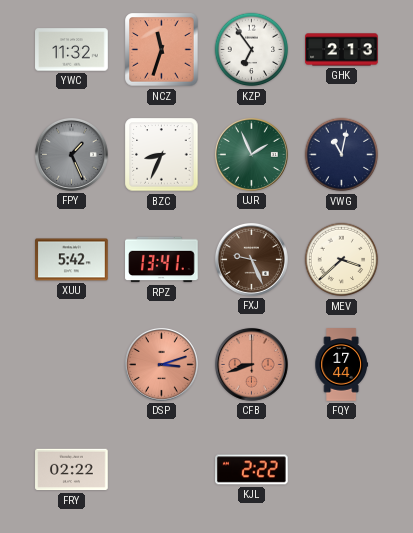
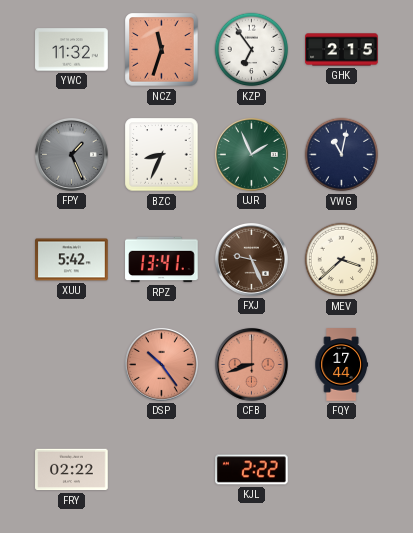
GHK: 2:13 -> 2:15
DSP: 3:12 -> 10:24
